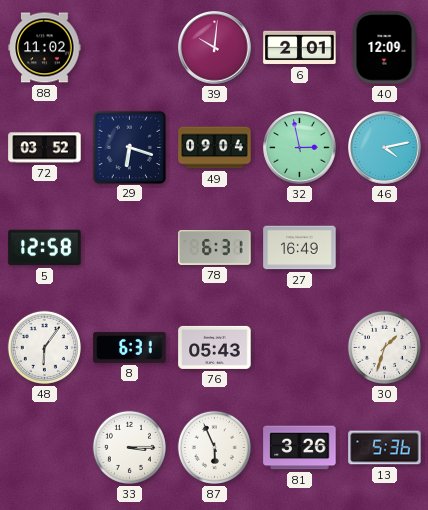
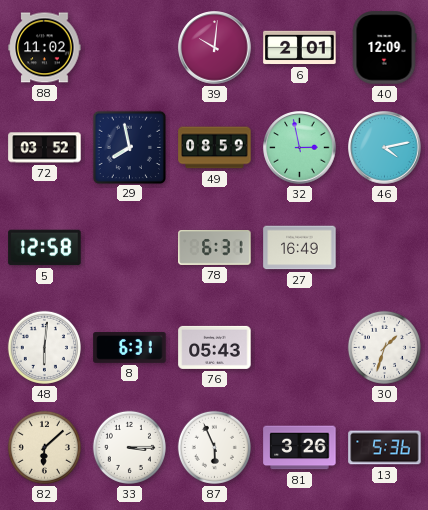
29: 6:18 -> 7:58
49: 09:04 -> 08:59
48: 6:06 -> 6:01
82: none -> 6:08
